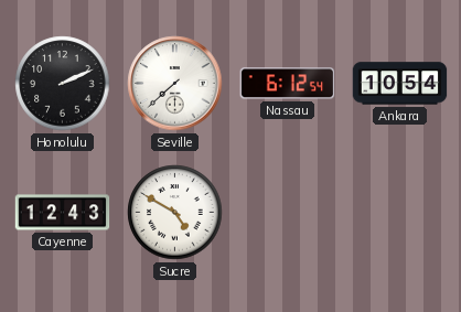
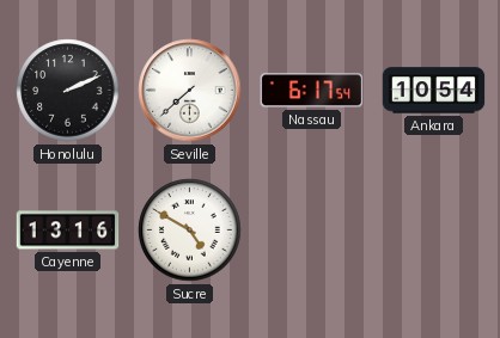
Nassau: 6:12 -> 6:17
Cayenne: 12:43 -> 13:16
